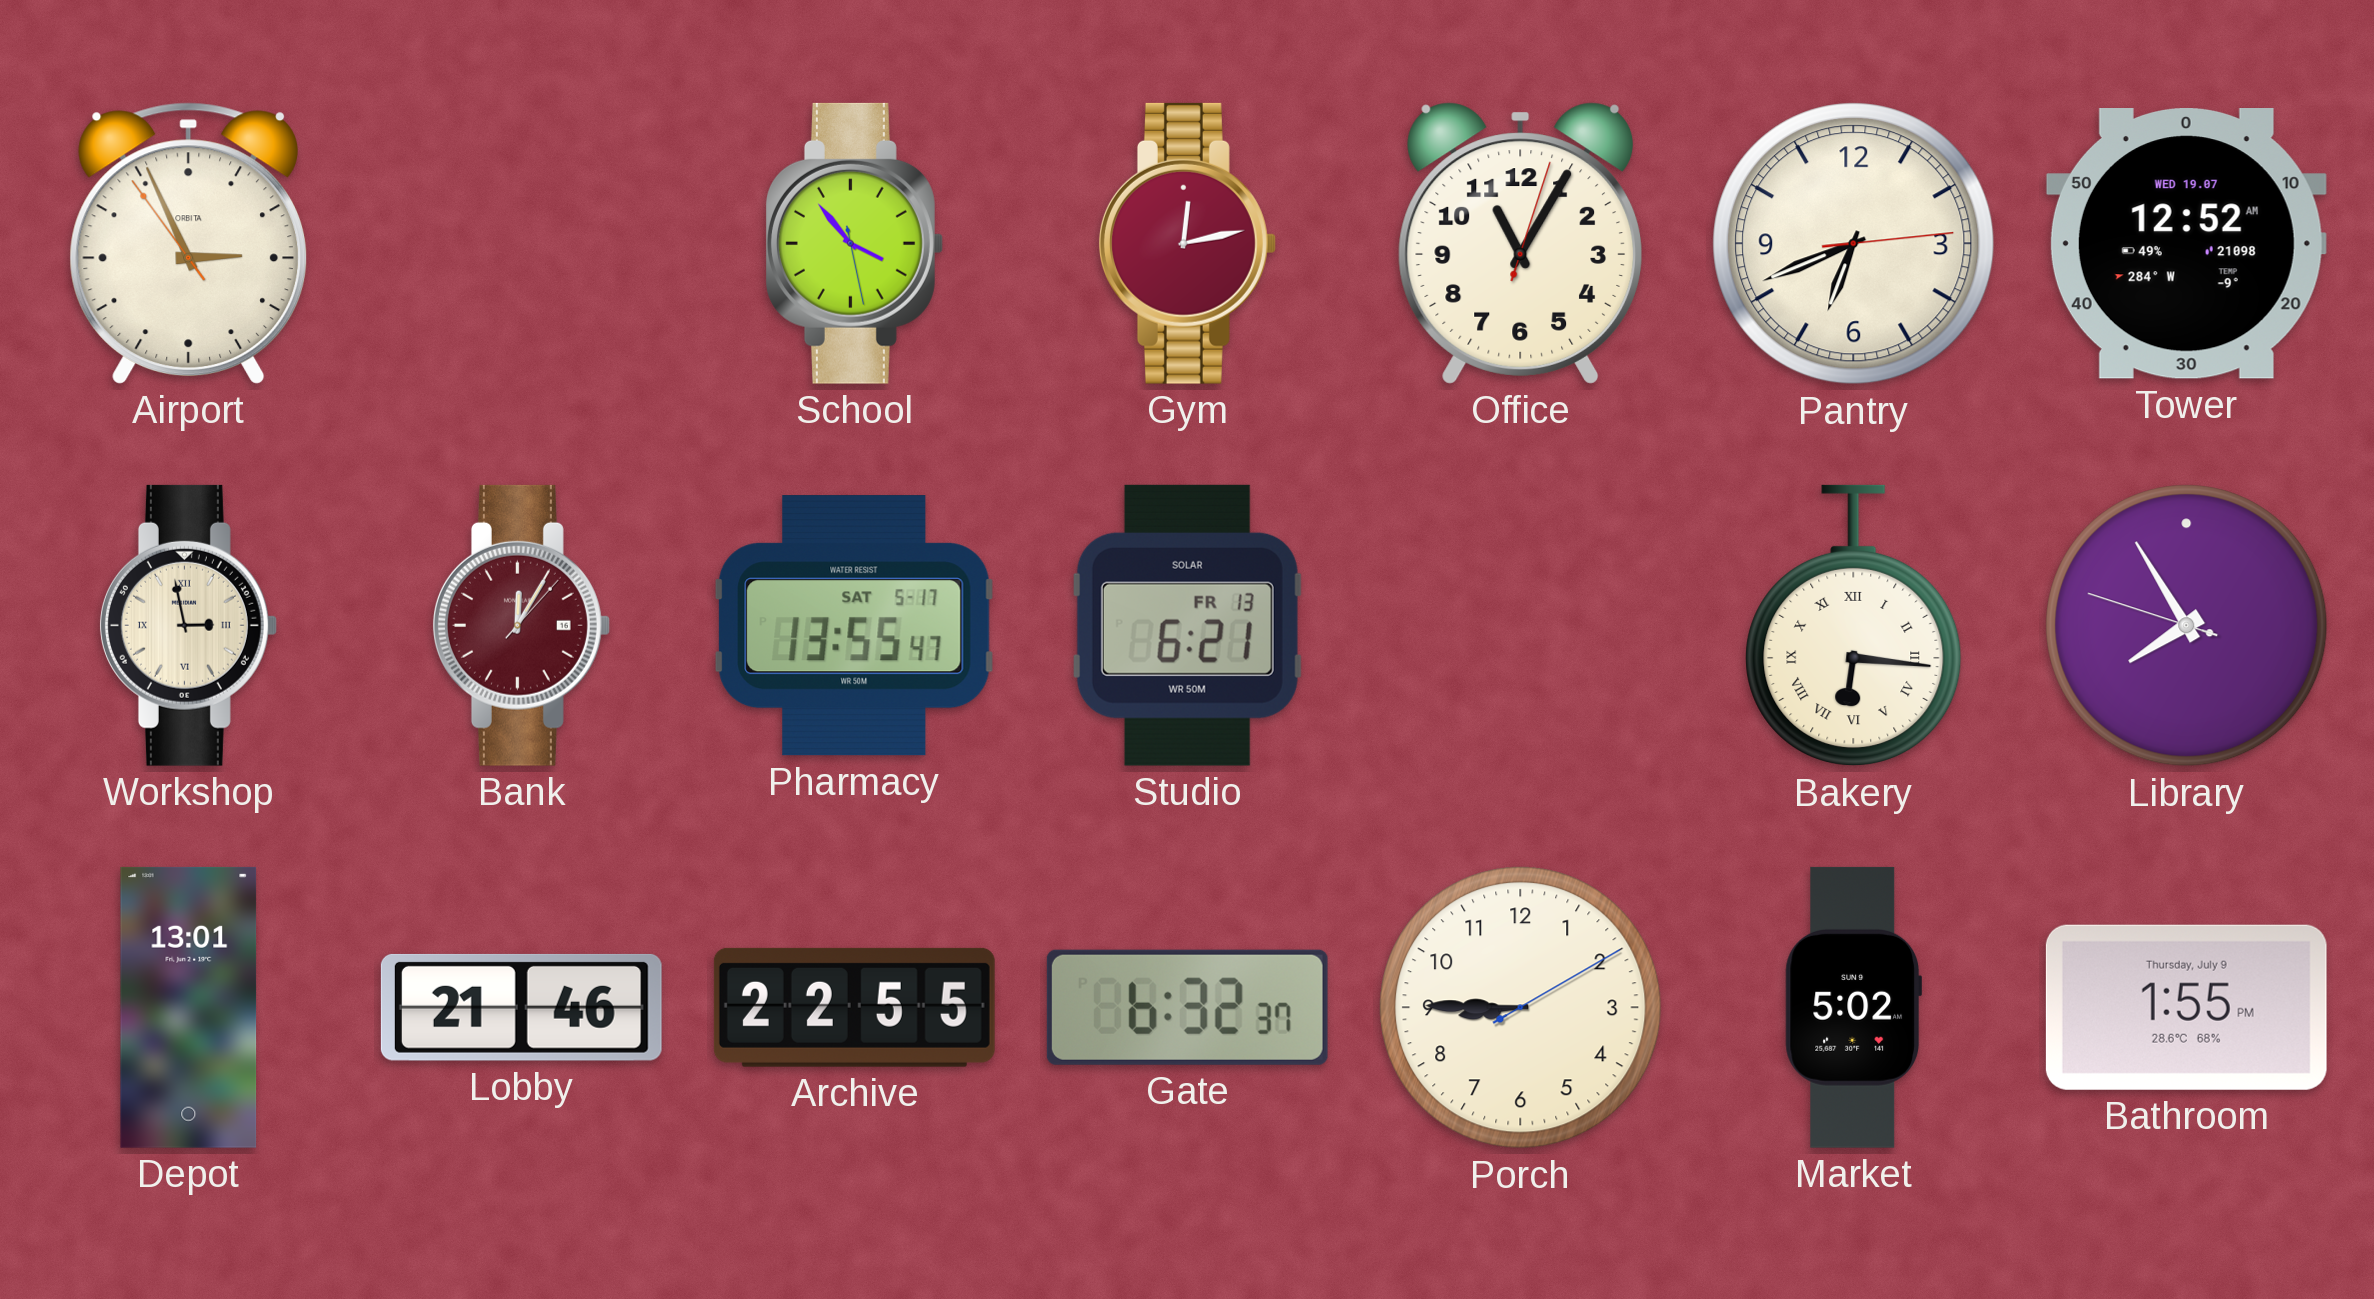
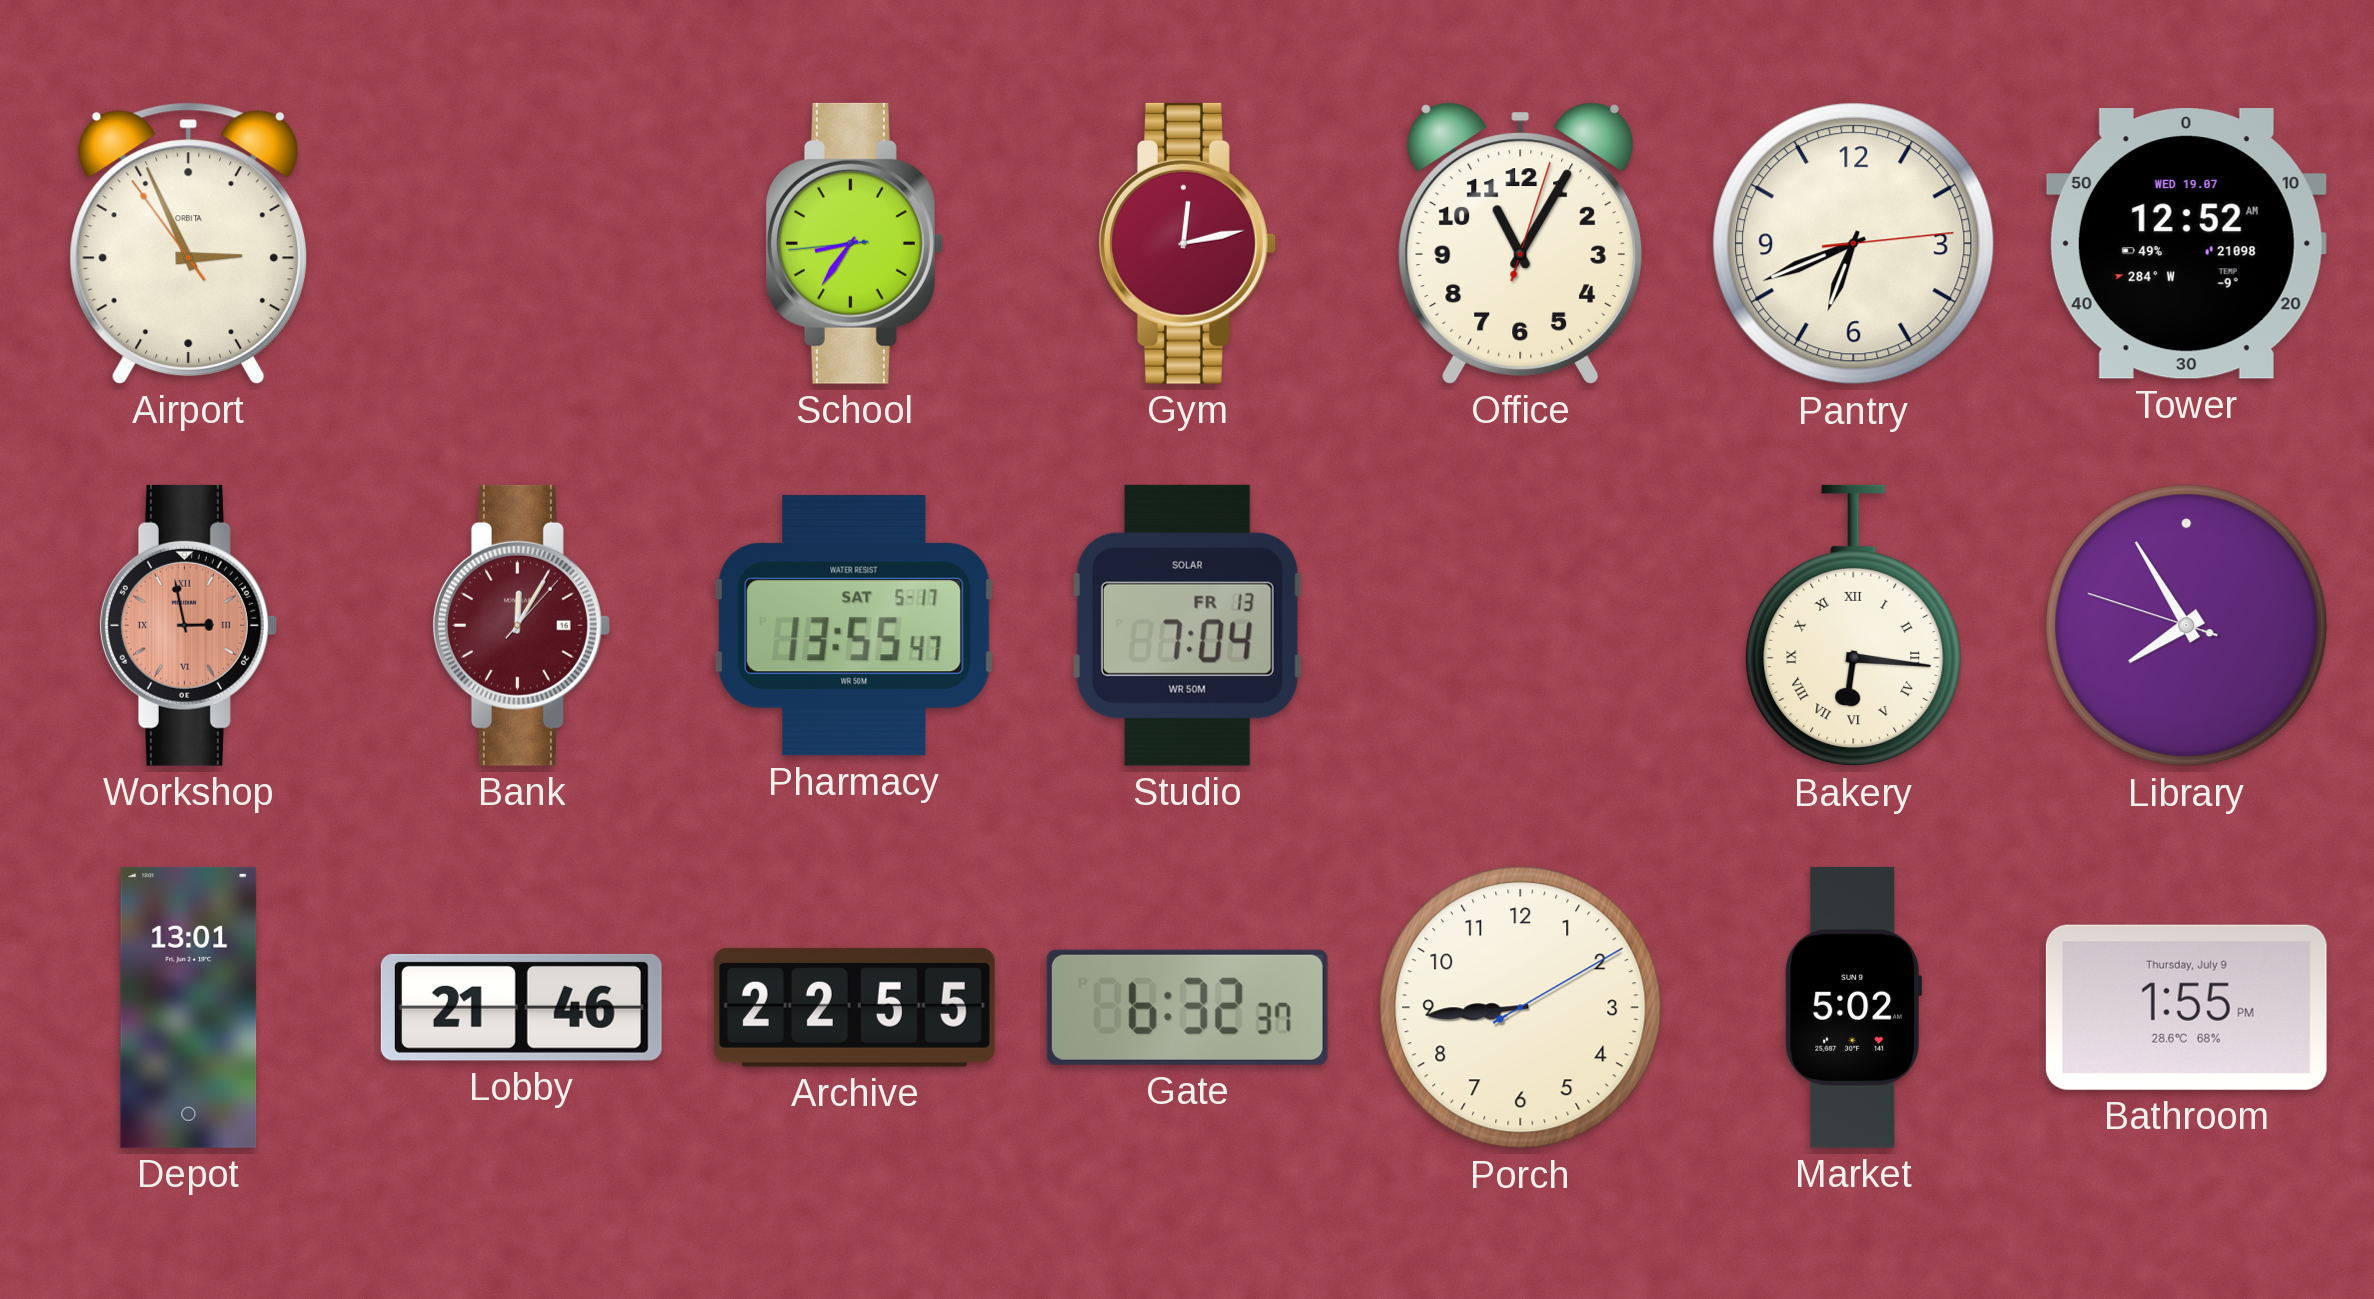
School: 3:53 -> 8:35
Workshop dial: cream -> salmon
Studio: 6:21 -> 7:04
Porch: 8:45 -> 8:44
